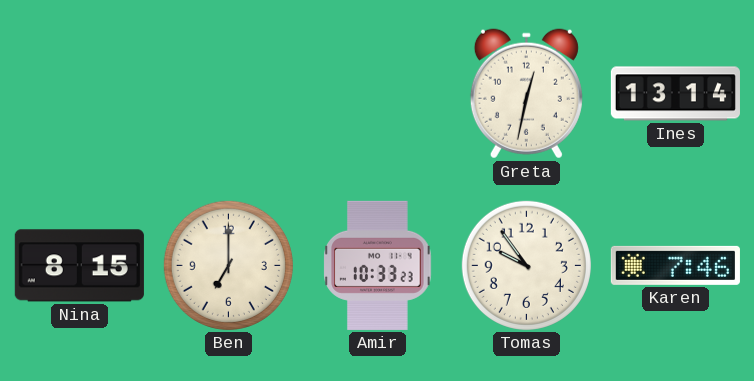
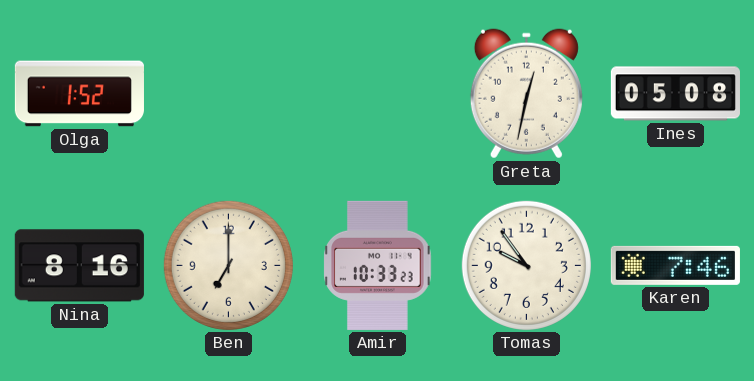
Olga: none -> 1:52
Ines: 13:14 -> 05:08
Nina: 8:15 -> 8:16
